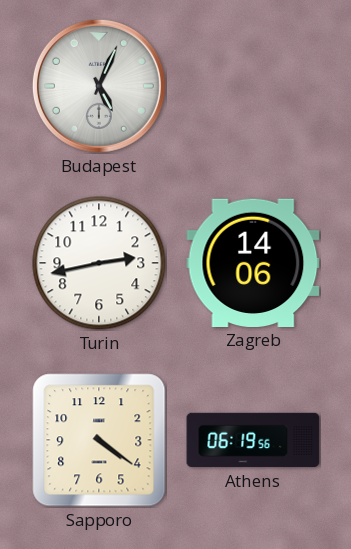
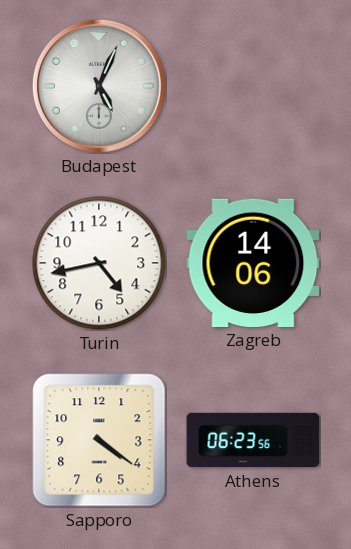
Turin: 2:43 -> 4:43
Athens: 06:19 -> 06:23
